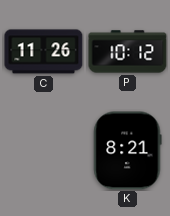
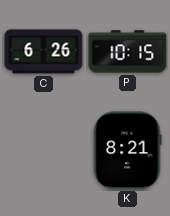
C: 11:26 -> 6:26
P: 10:12 -> 10:15
